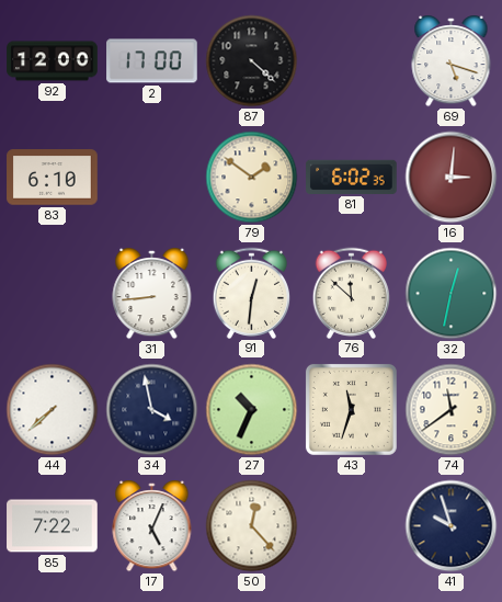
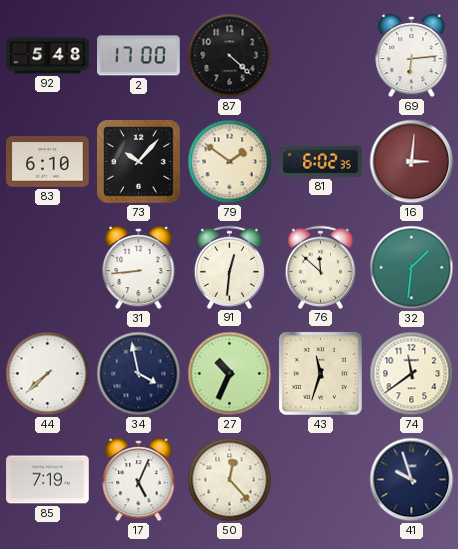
92: 12:00 -> 5:48
69: 5:18 -> 6:14
73: none -> 10:07
32: 12:32 -> 1:31
85: 7:22 -> 7:19
